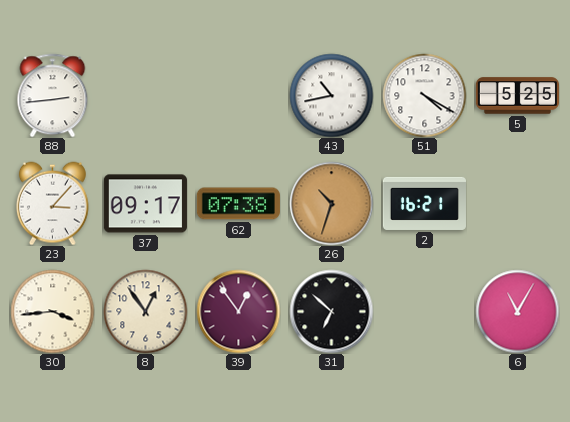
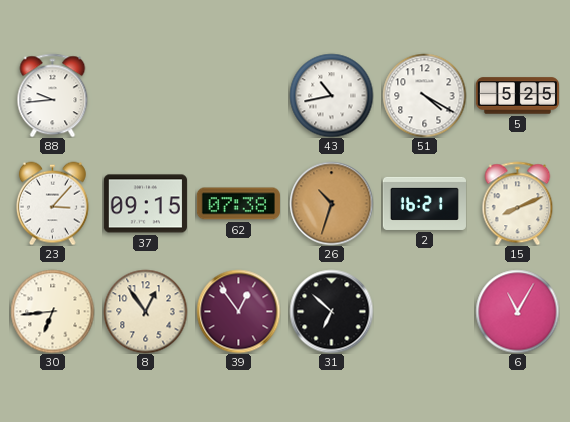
88: 2:44 -> 9:44
37: 09:17 -> 09:15
15: none -> 8:11
30: 3:44 -> 6:44
